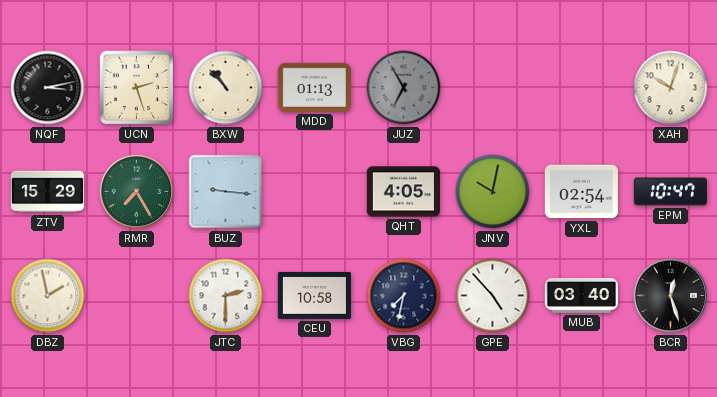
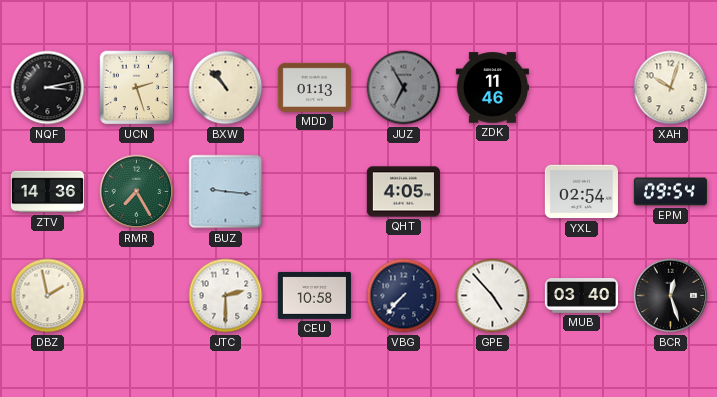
ZDK: none -> 11:46
ZTV: 15:29 -> 14:36
JNV: 10:02 -> none
EPM: 10:47 -> 09:54
VBG: 7:32 -> 7:37
